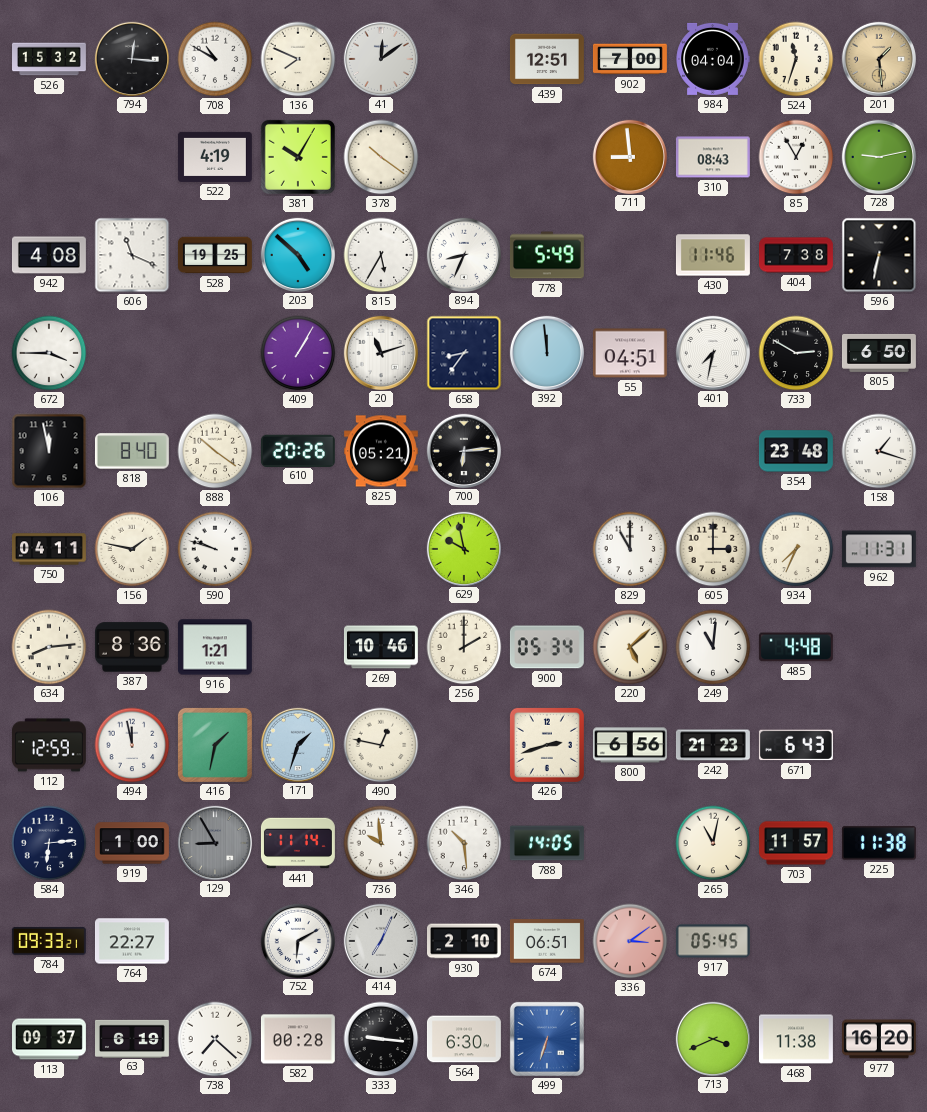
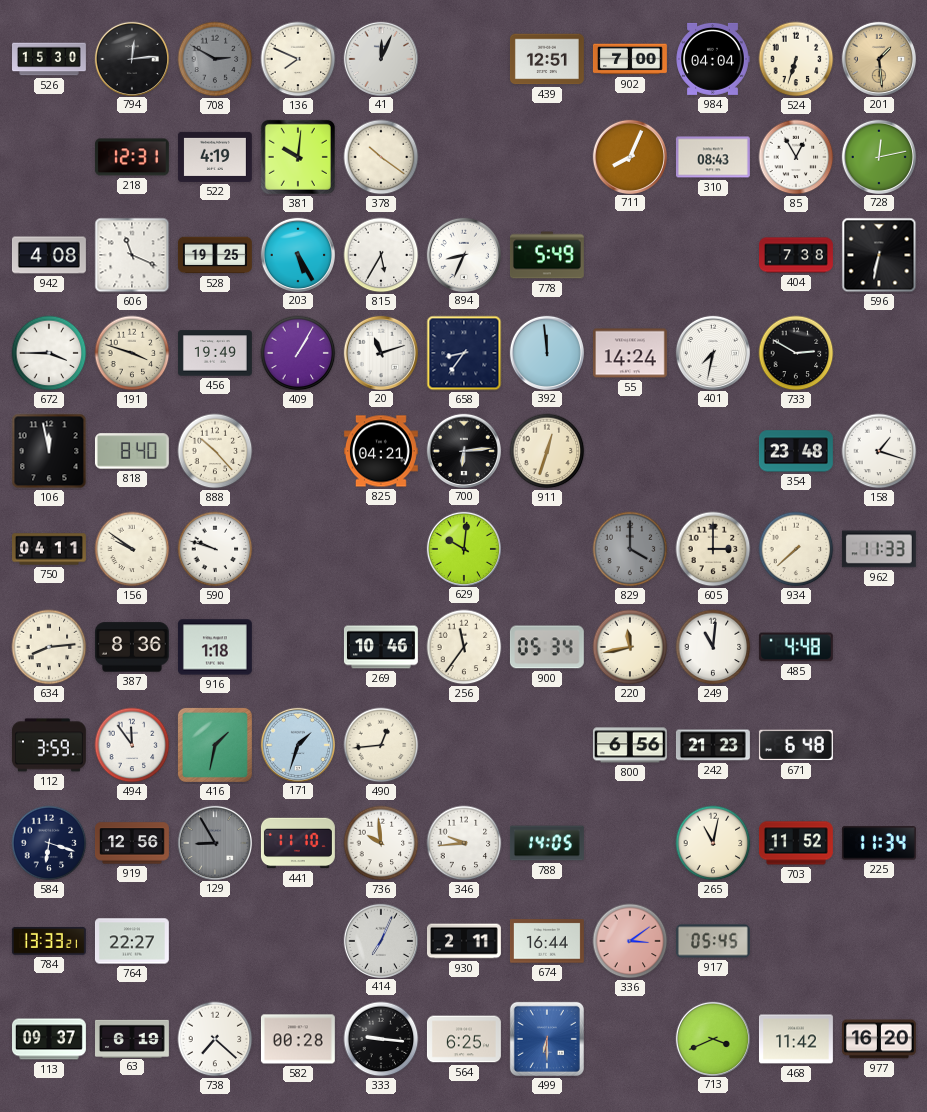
526: 15:32 -> 15:30
794: 12:16 -> 12:14
708: 10:50 -> 2:50
708 dial: white -> grey
41: 12:09 -> 12:04
524: 11:33 -> 6:33
218: none -> 12:31
381: 10:05 -> 10:01
711: 8:59 -> 8:04
728: 9:13 -> 12:13
203: 4:52 -> 5:25
430: 11:46 -> none
191: none -> 3:48
456: none -> 19:49
55: 04:51 -> 14:24
805: 6:50 -> none
888: 10:21 -> 10:23
610: 20:26 -> none
825: 05:21 -> 04:21
911: none -> 12:33
156: 1:47 -> 9:51
629: 9:58 -> 10:01
829: 11:00 -> 4:00
829 dial: white -> grey
934: 7:34 -> 7:38
962: 11:31 -> 11:33
916: 1:21 -> 1:18
256: 2:00 -> 11:36
220: 5:08 -> 11:43
112: 12:59 -> 3:59
494: 11:58 -> 11:54
490: 12:47 -> 12:44
426: 2:42 -> none
671: 6:43 -> 6:48
584: 6:14 -> 6:18
919: 1:00 -> 12:56
441: 11:14 -> 11:10
346: 10:29 -> 9:44
703: 11:57 -> 11:52
225: 11:38 -> 11:34
784: 09:33 -> 13:33
752: 6:10 -> none
930: 2:10 -> 2:11
674: 06:51 -> 16:44
564: 6:30 -> 6:25
499: 6:33 -> 6:30
468: 11:38 -> 11:42
